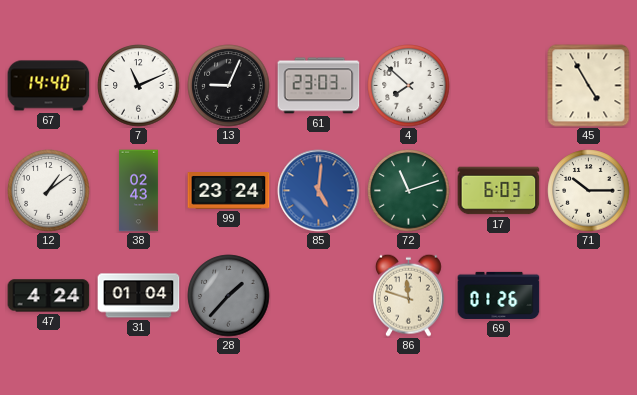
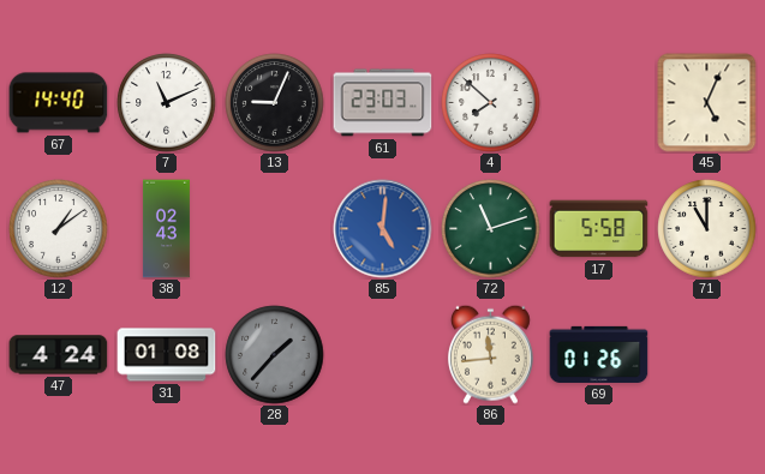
45: 4:55 -> 5:04
99: 23:24 -> none
17: 6:03 -> 5:58
71: 10:15 -> 11:00
31: 01:04 -> 01:08
86: 11:48 -> 11:44
